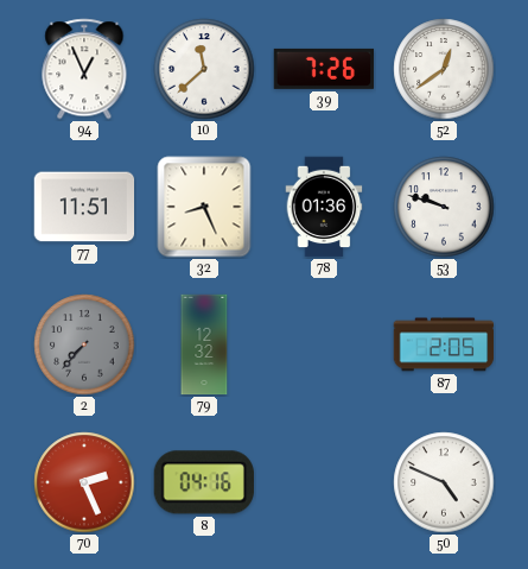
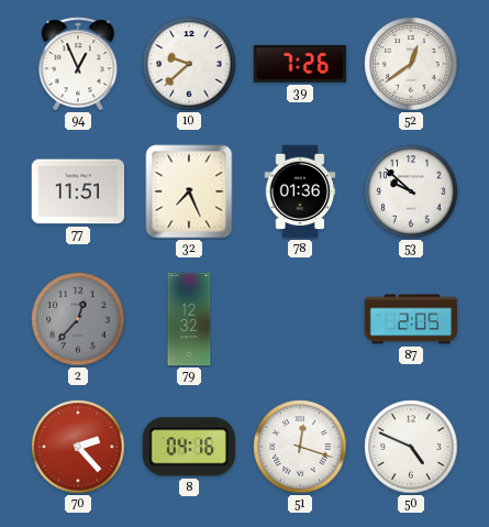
10: 11:38 -> 9:38
32: 8:26 -> 7:26
53: 9:48 -> 9:52
2: 7:37 -> 12:37
70: 2:26 -> 2:23
51: none -> 12:18
